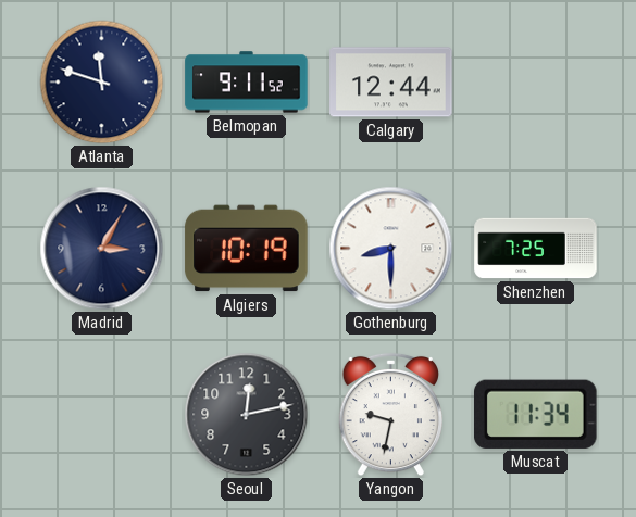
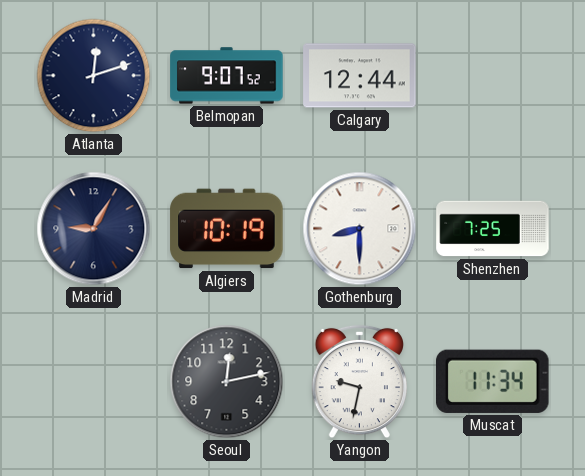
Atlanta: 11:48 -> 12:12
Belmopan: 9:11 -> 9:07
Madrid: 3:05 -> 9:05
